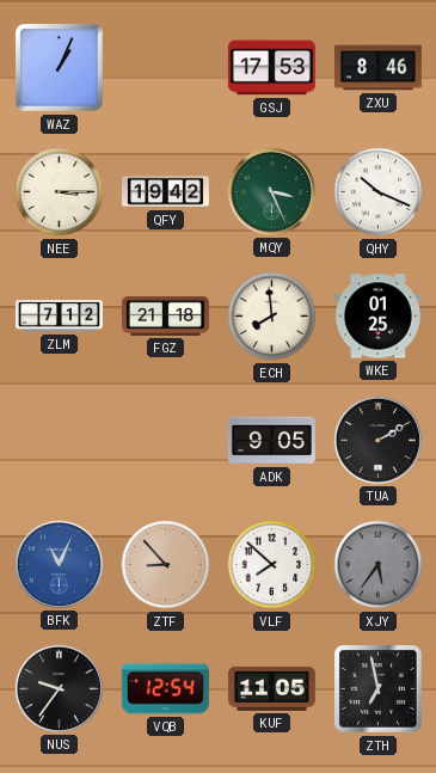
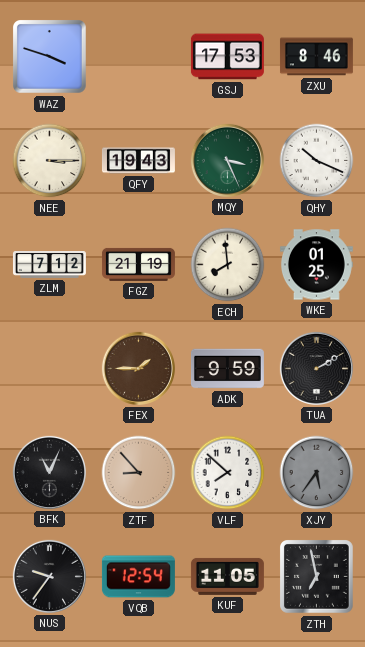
WAZ: 1:04 -> 3:48
QFY: 19:42 -> 19:43
FGZ: 21:18 -> 21:19
FEX: none -> 1:45
ADK: 9:05 -> 9:59
BFK dial: blue -> black
